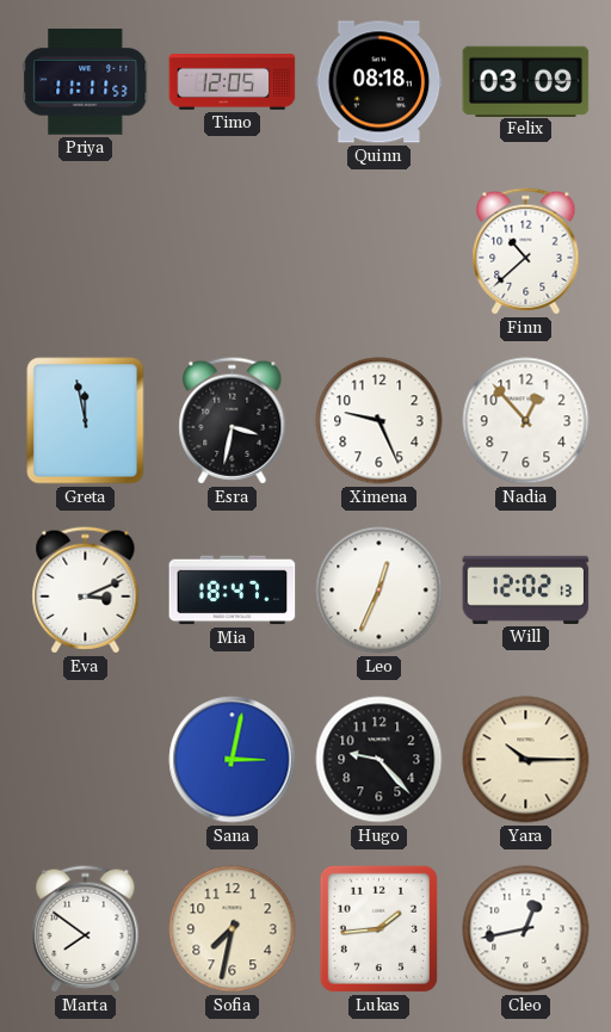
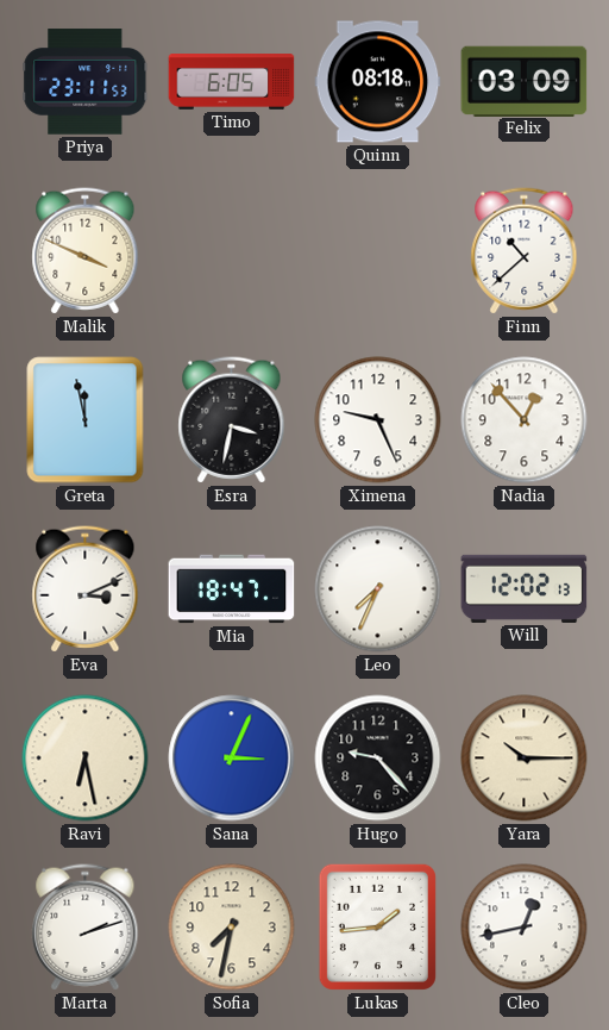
Priya: 11:11 -> 23:11
Timo: 12:05 -> 6:05
Malik: none -> 3:49
Leo: 12:34 -> 7:34
Ravi: none -> 6:28
Sana: 3:02 -> 3:04
Marta: 7:51 -> 2:12
